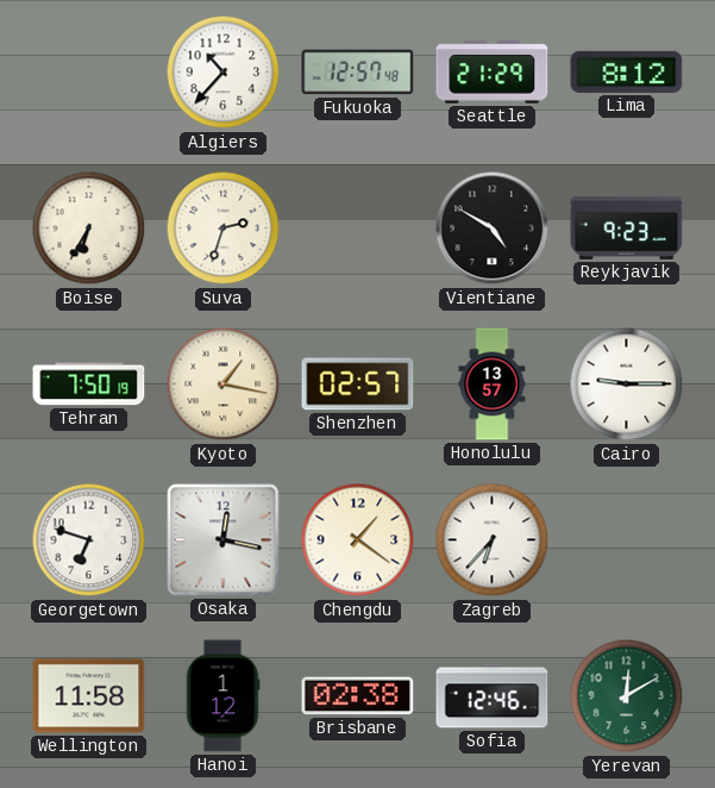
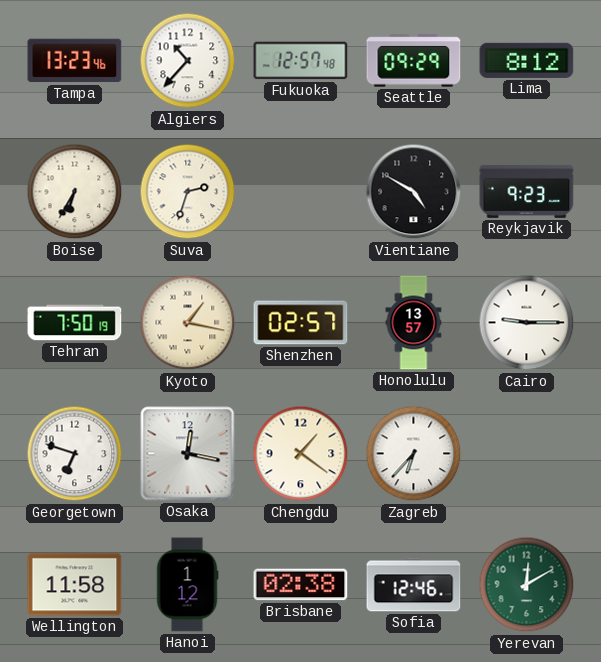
Tampa: none -> 13:23
Seattle: 21:29 -> 09:29
